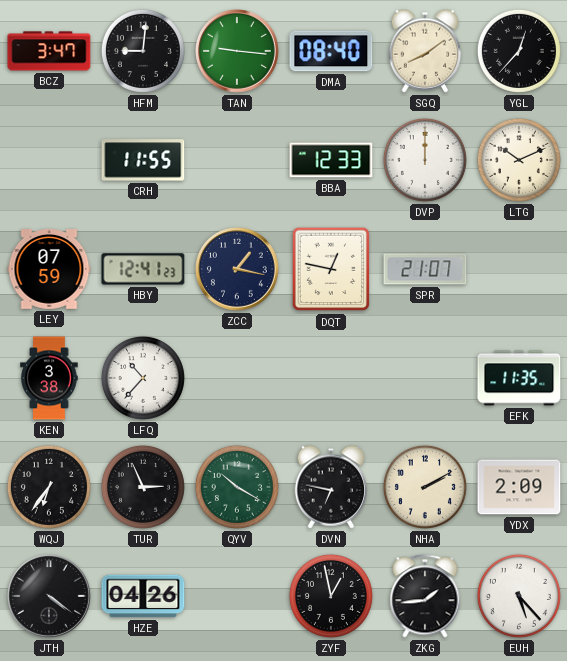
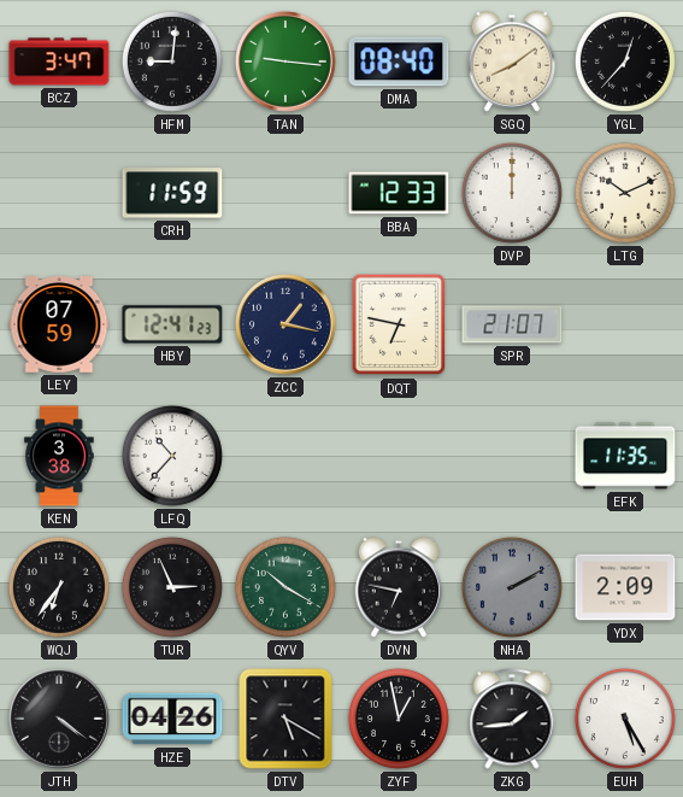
CRH: 11:55 -> 11:59
DQT: 12:47 -> 6:47
NHA dial: cream -> grey
DTV: none -> 5:20
EUH: 5:23 -> 5:25
